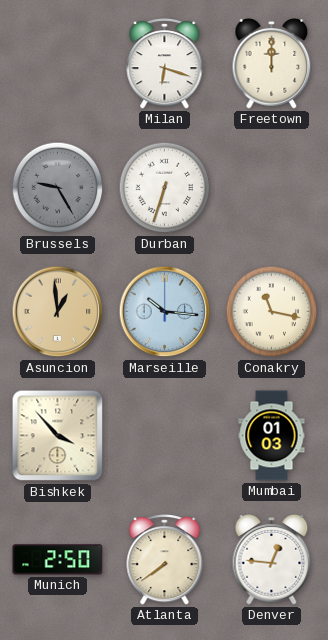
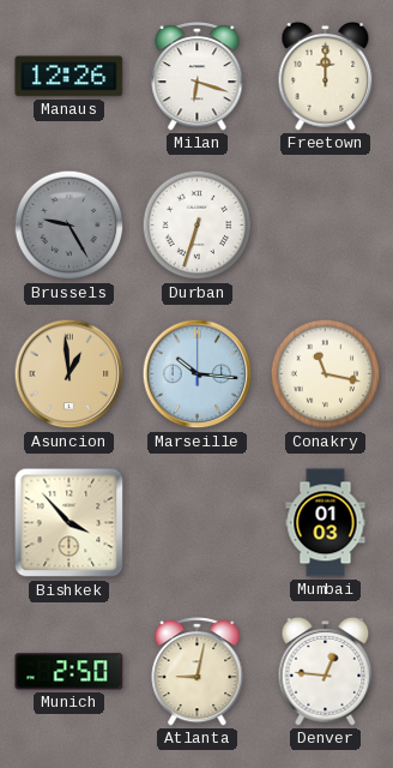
Manaus: none -> 12:26
Atlanta: 7:39 -> 9:02
